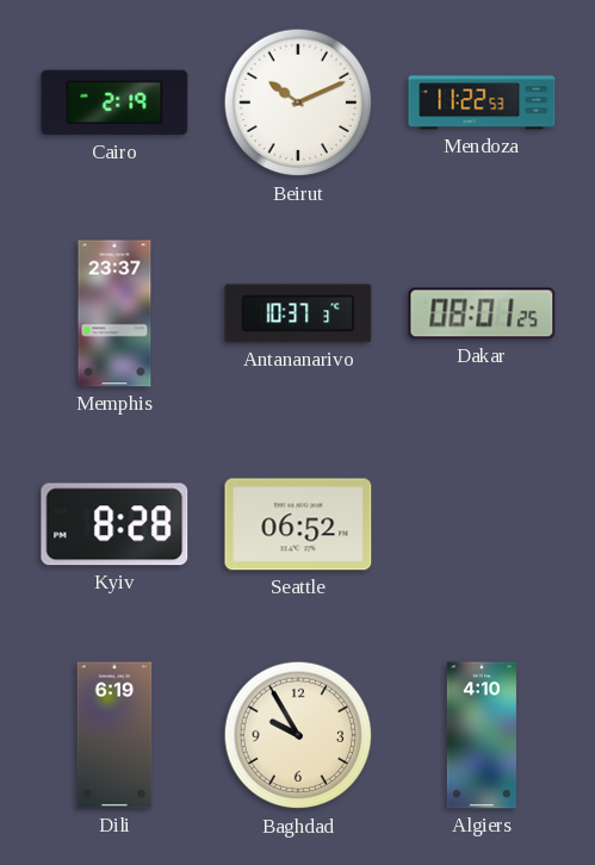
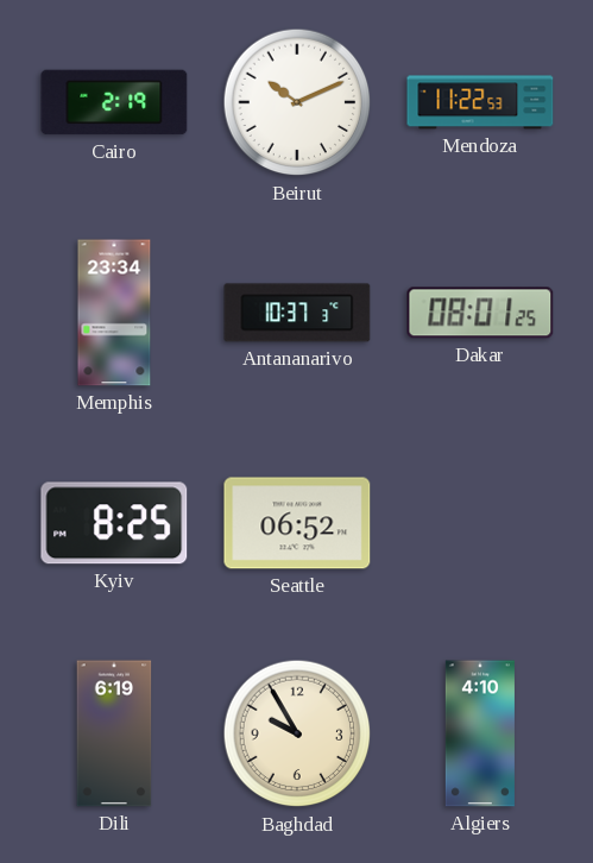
Memphis: 23:37 -> 23:34
Kyiv: 8:28 -> 8:25
